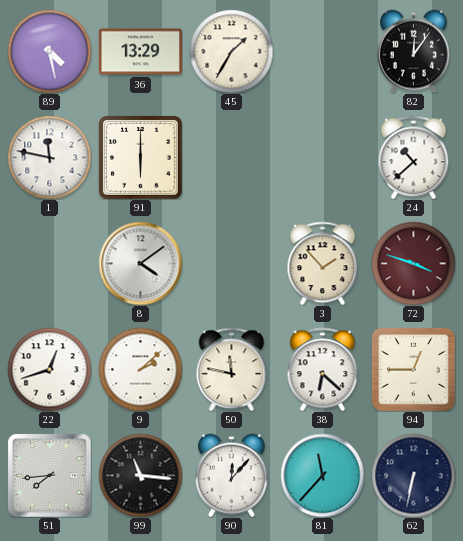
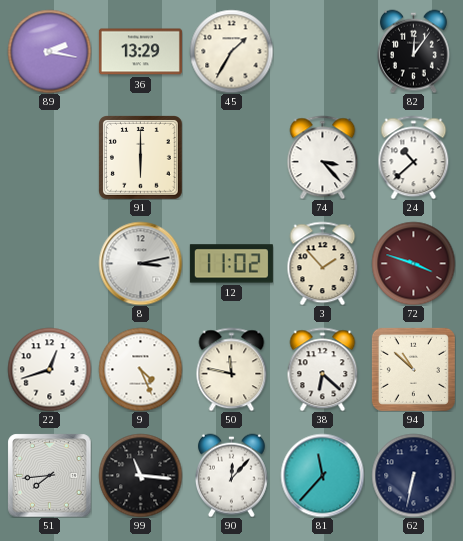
89: 4:28 -> 2:17
1: 11:47 -> none
74: none -> 3:23
8: 4:09 -> 3:13
12: none -> 11:02
9: 2:08 -> 4:26
94: 12:45 -> 10:52
